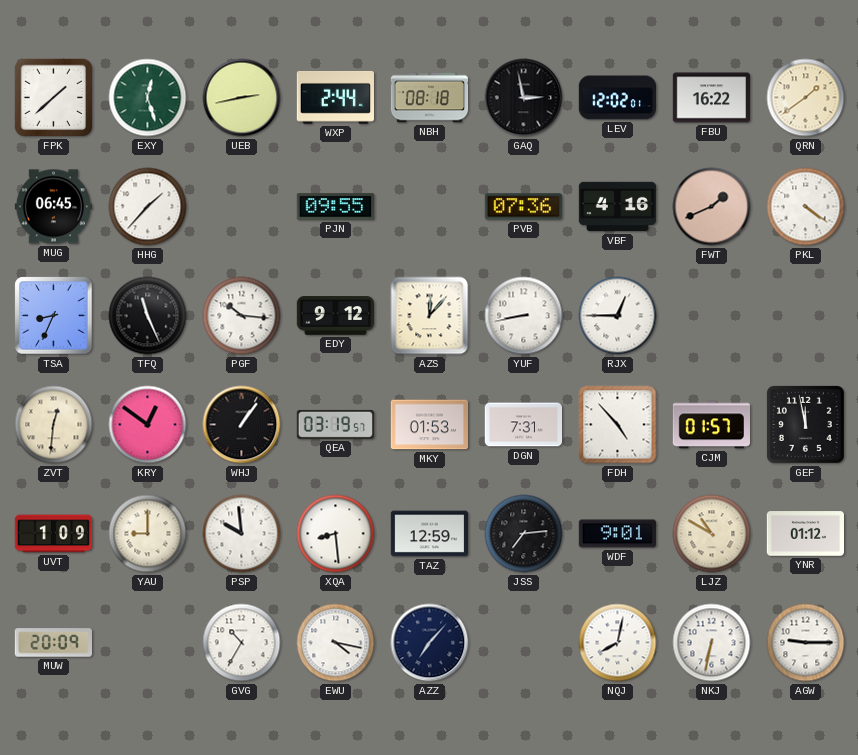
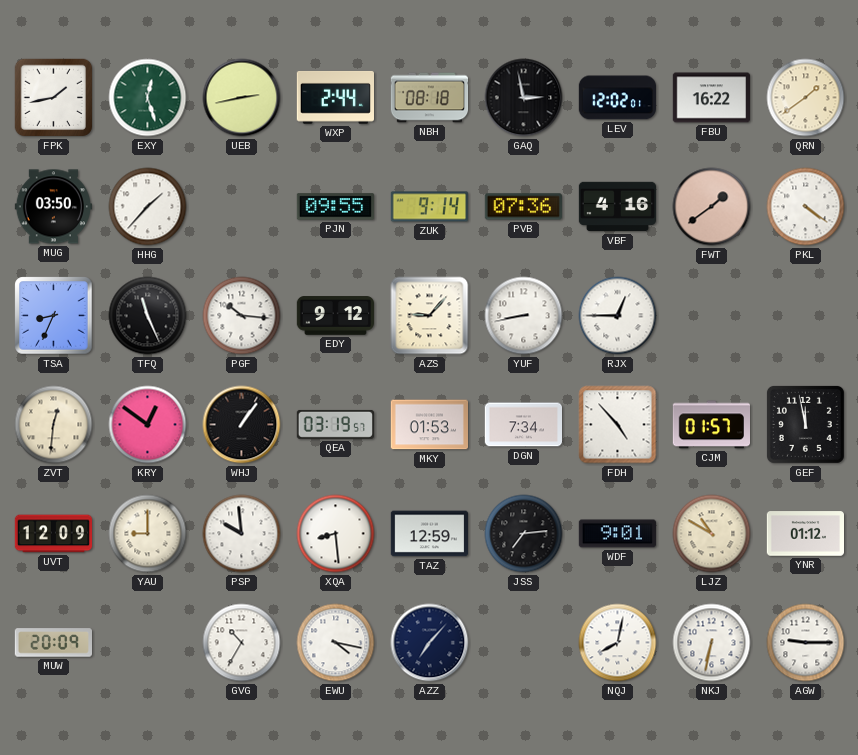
FPK: 1:38 -> 1:43
MUG: 06:45 -> 03:50
ZUK: none -> 9:14
FWT: 1:41 -> 1:39
AZS: 12:07 -> 9:07
DGN: 7:31 -> 7:34
UVT: 1:09 -> 12:09
